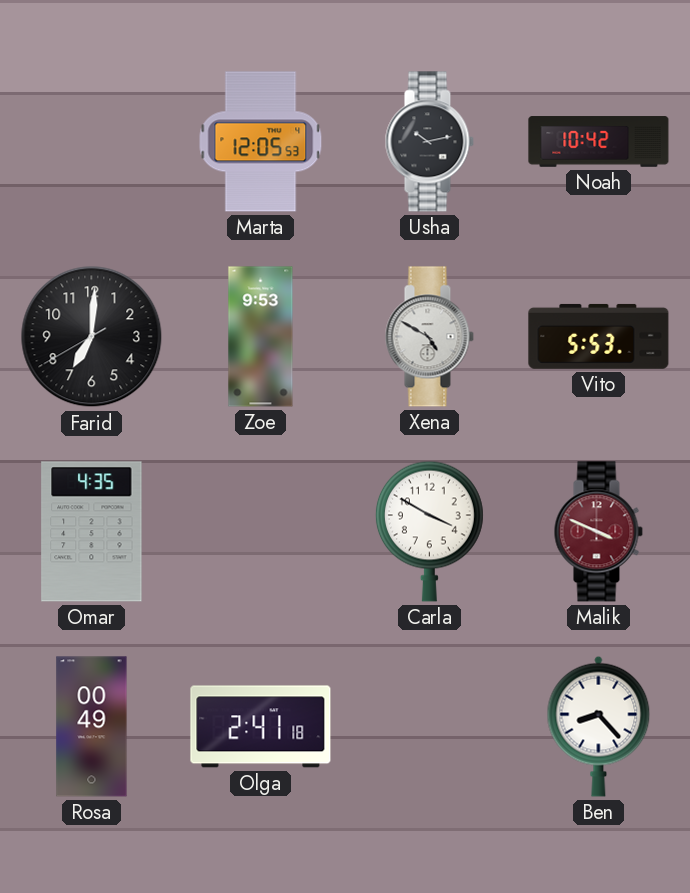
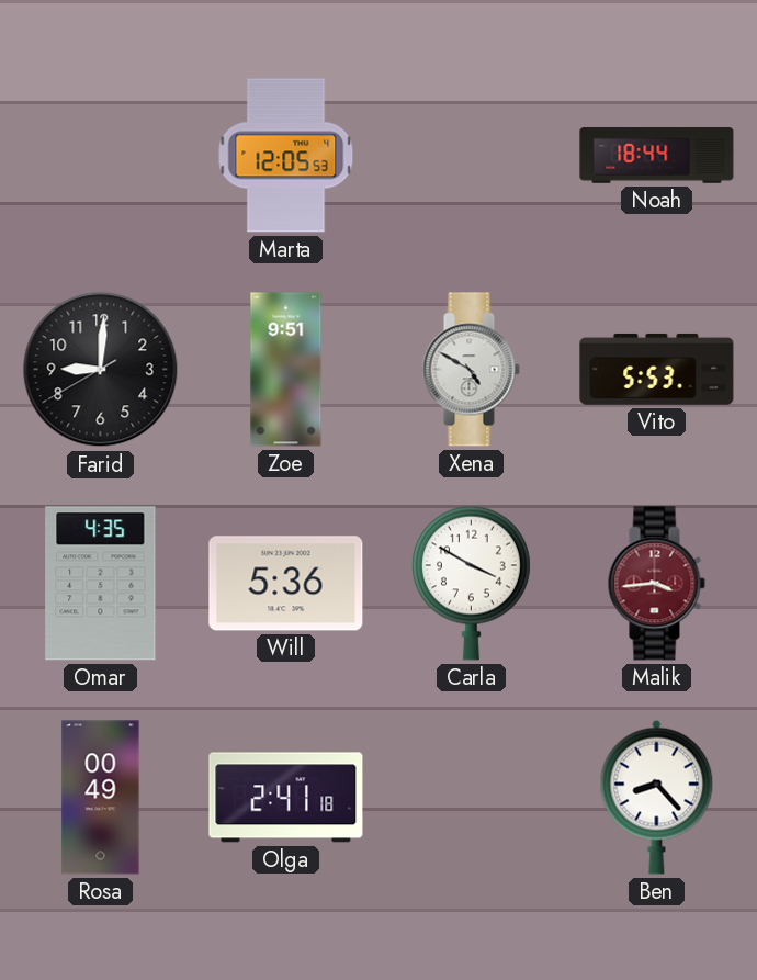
Usha: 10:13 -> none
Noah: 10:42 -> 18:44
Farid: 7:00 -> 9:00
Zoe: 9:53 -> 9:51
Will: none -> 5:36
Malik: 3:49 -> 3:44
